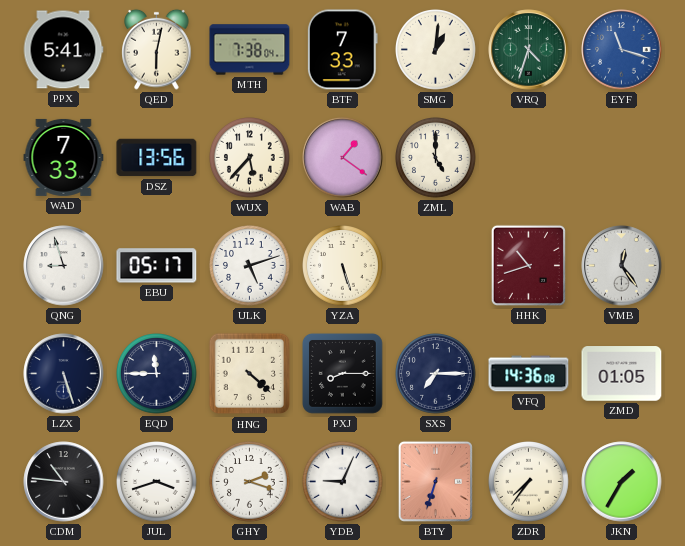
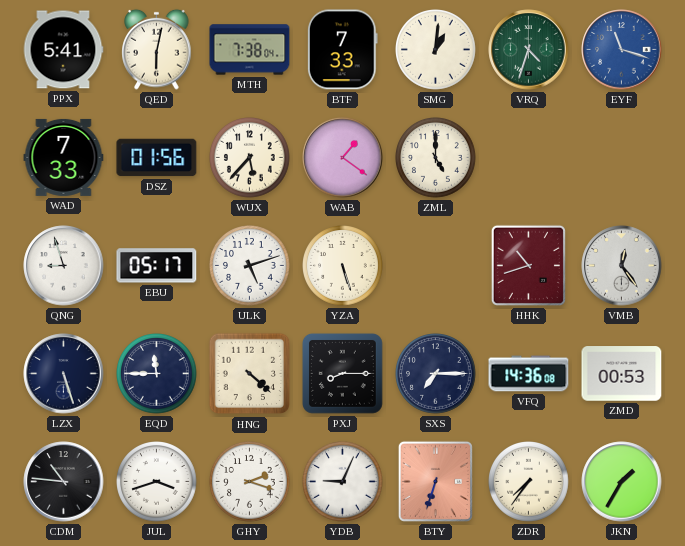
DSZ: 13:56 -> 01:56
ZMD: 01:05 -> 00:53
